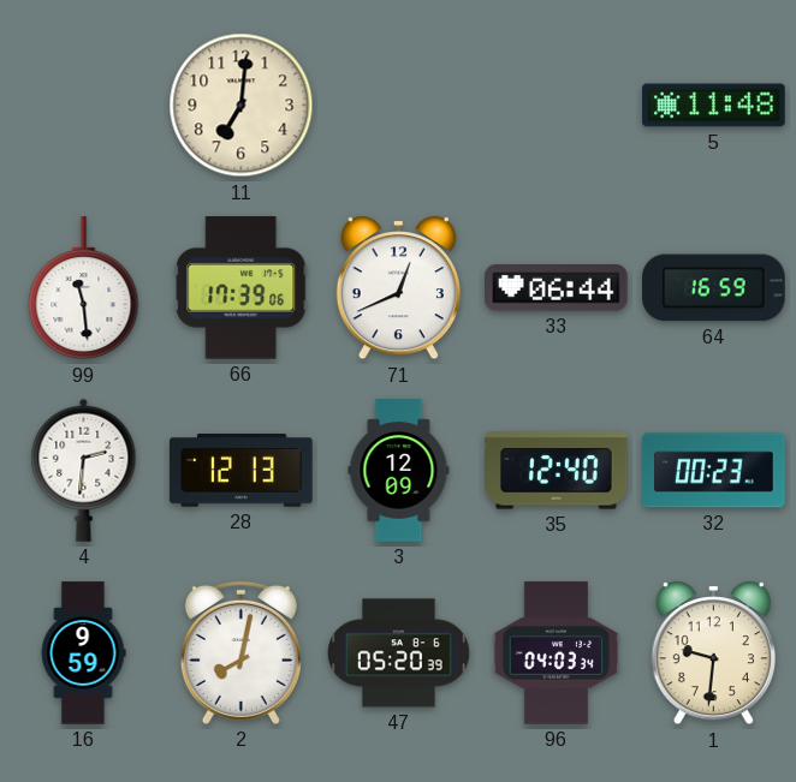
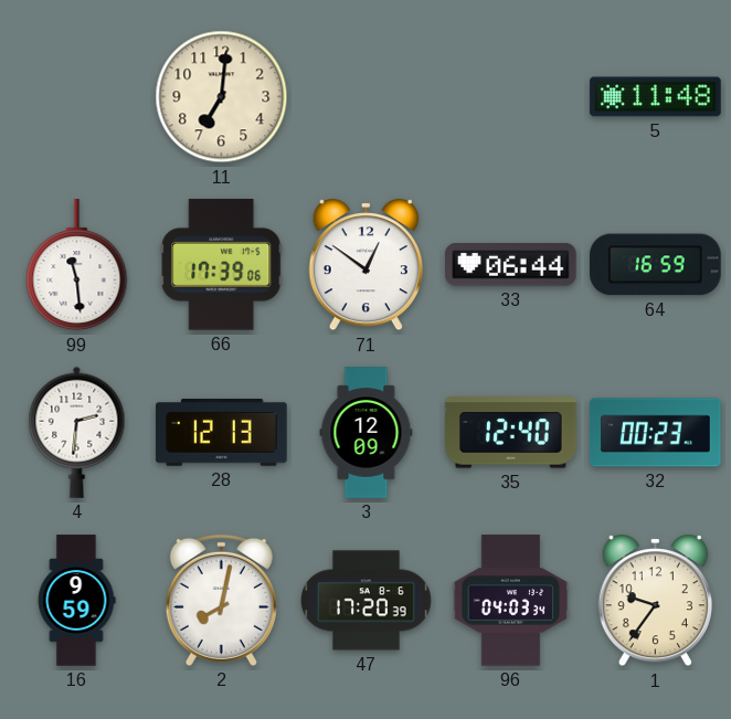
71: 12:41 -> 12:51
47: 05:20 -> 17:20
1: 9:31 -> 9:36
